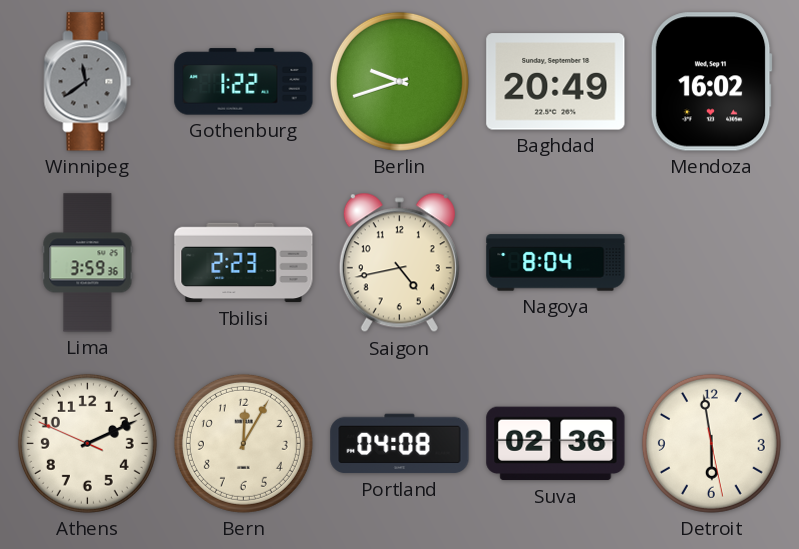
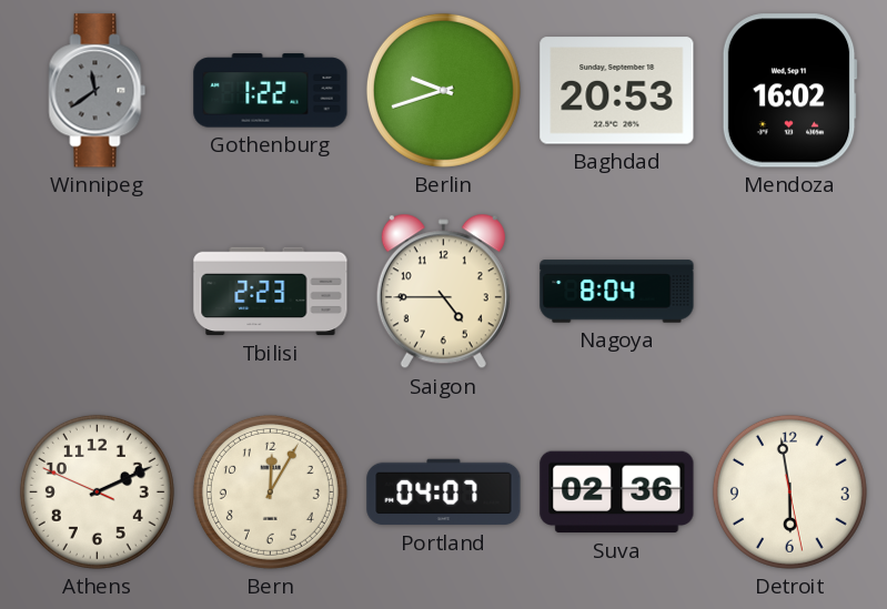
Baghdad: 20:49 -> 20:53
Lima: 3:59 -> none
Saigon: 4:43 -> 4:45
Portland: 04:08 -> 04:07
